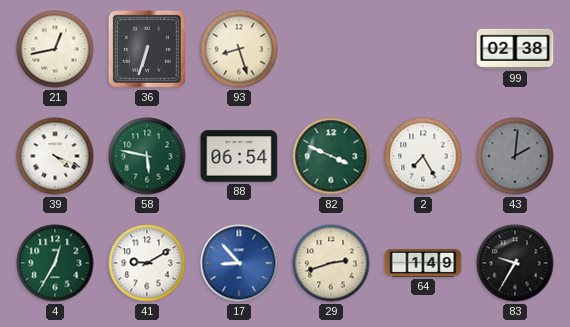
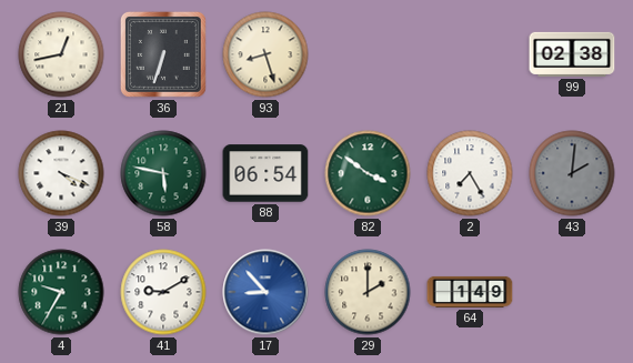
82: 3:49 -> 3:51
4: 12:35 -> 9:35
29: 2:42 -> 2:00
83: 9:35 -> none
